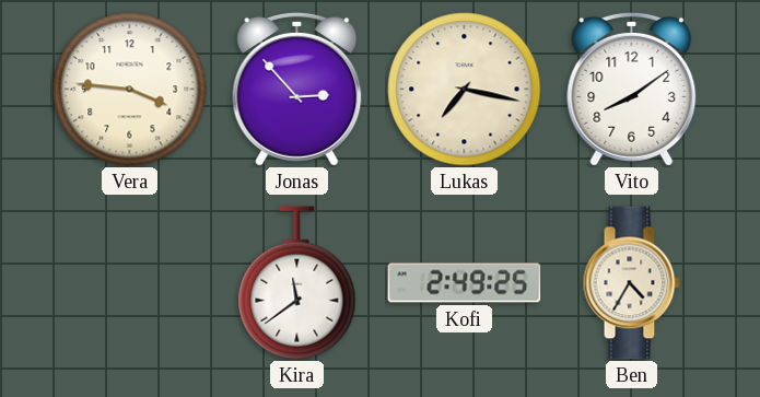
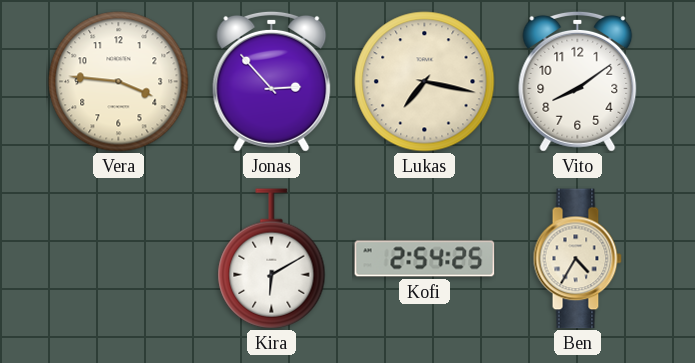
Kira: 11:39 -> 6:10
Kofi: 2:49 -> 2:54
